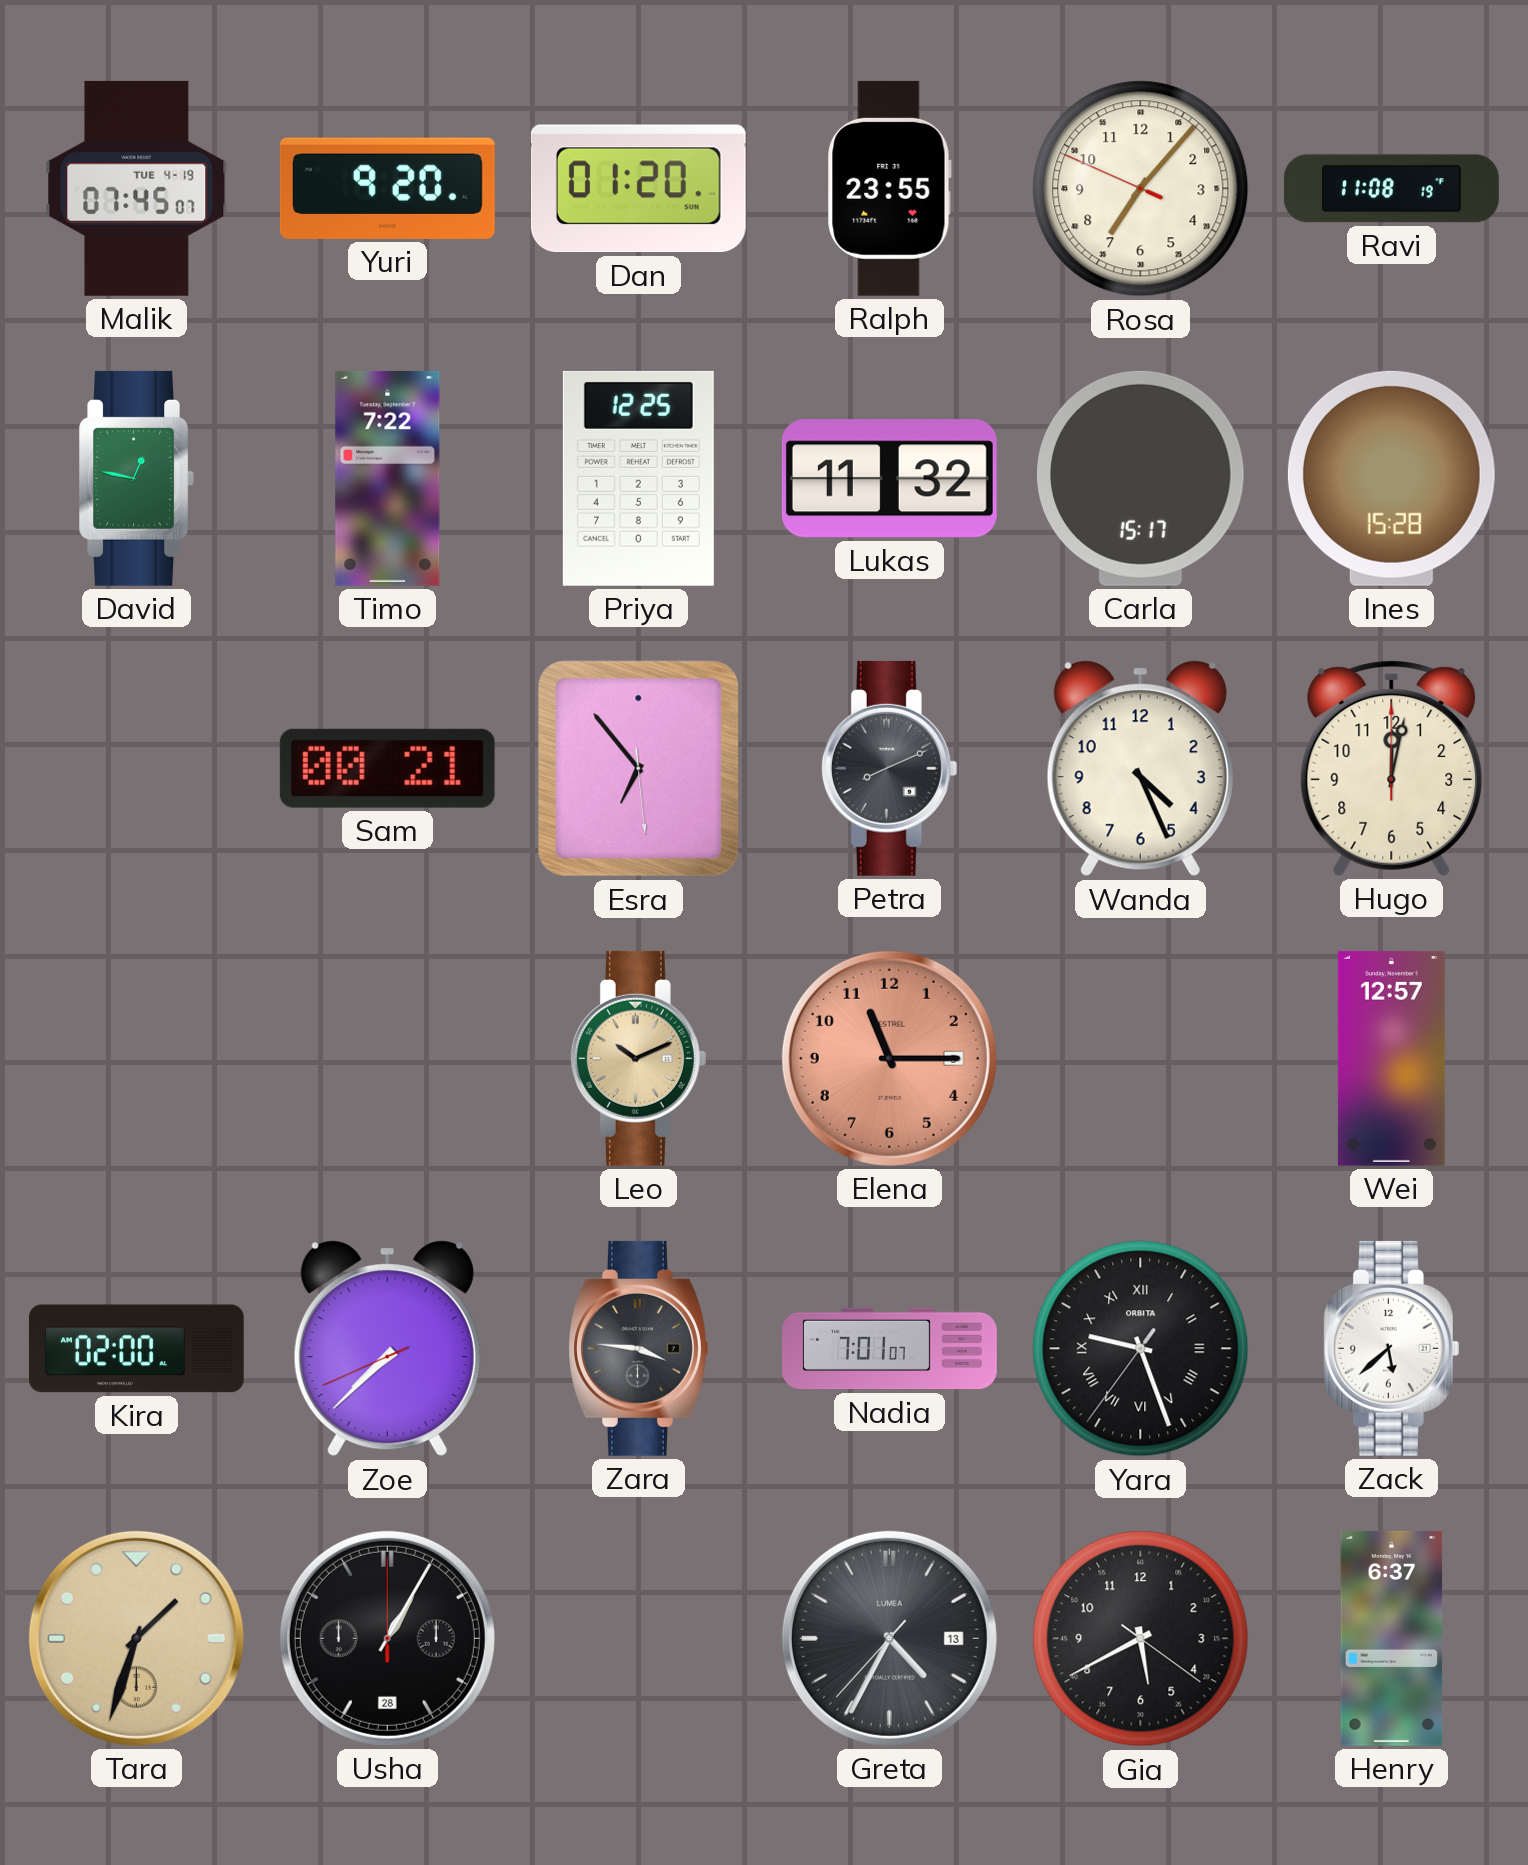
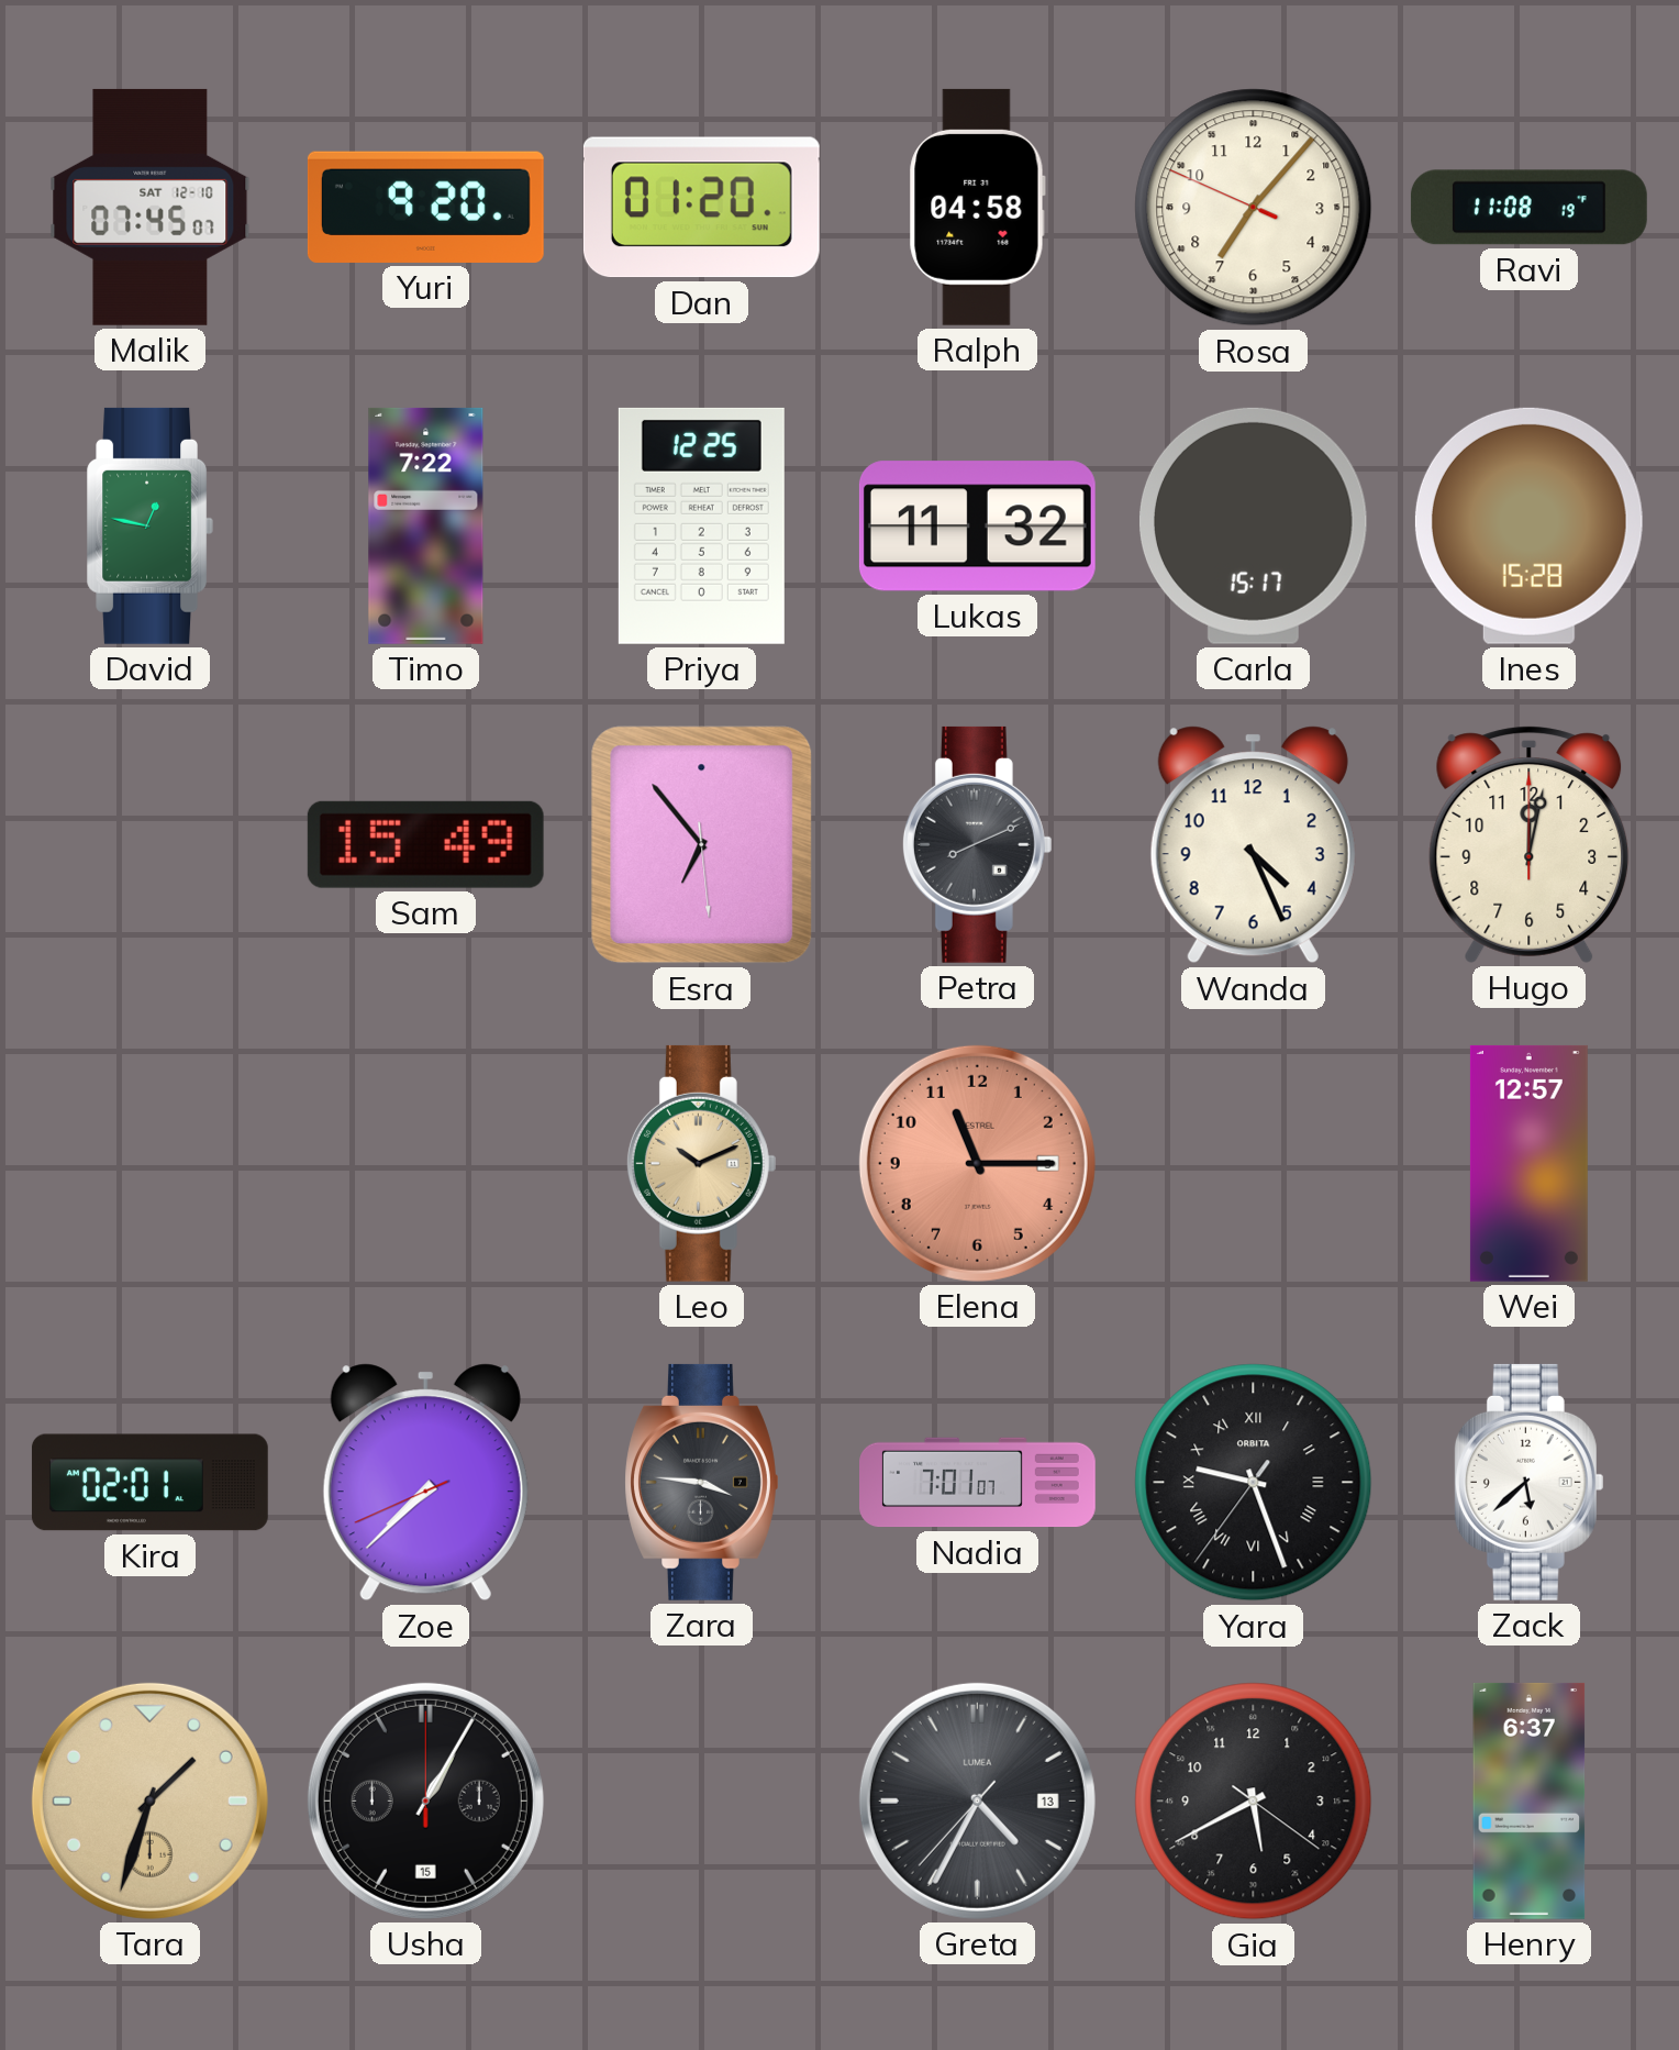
Malik date: TUE 4-19 -> SAT 12-10
Ralph: 23:55 -> 04:58
Sam: 00:21 -> 15:49
Kira: 02:00 -> 02:01
Usha date: 28 -> 15
